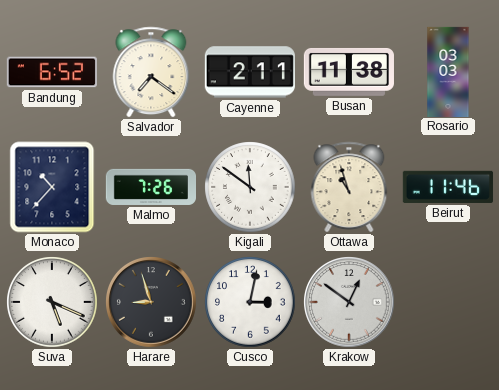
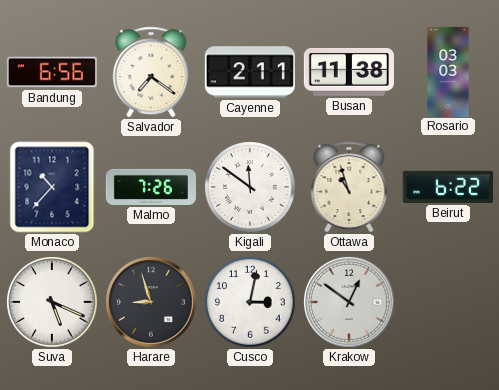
Bandung: 6:52 -> 6:56
Beirut: 11:46 -> 6:22
